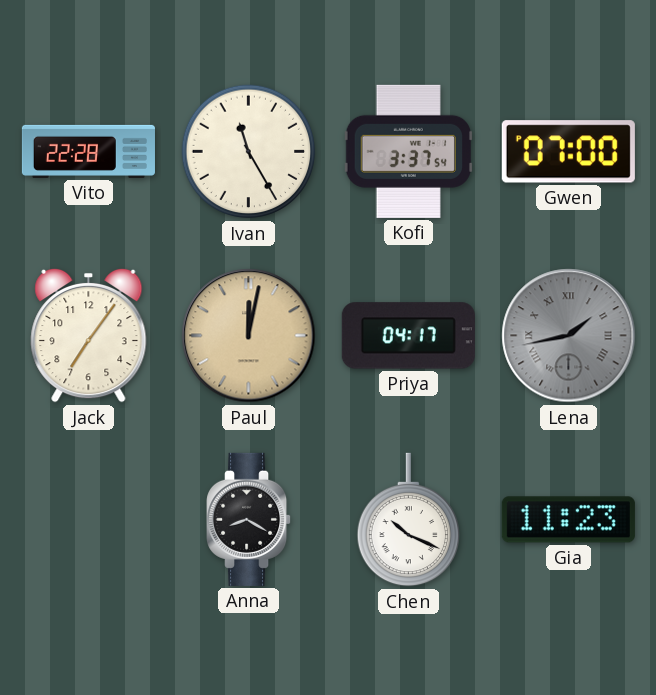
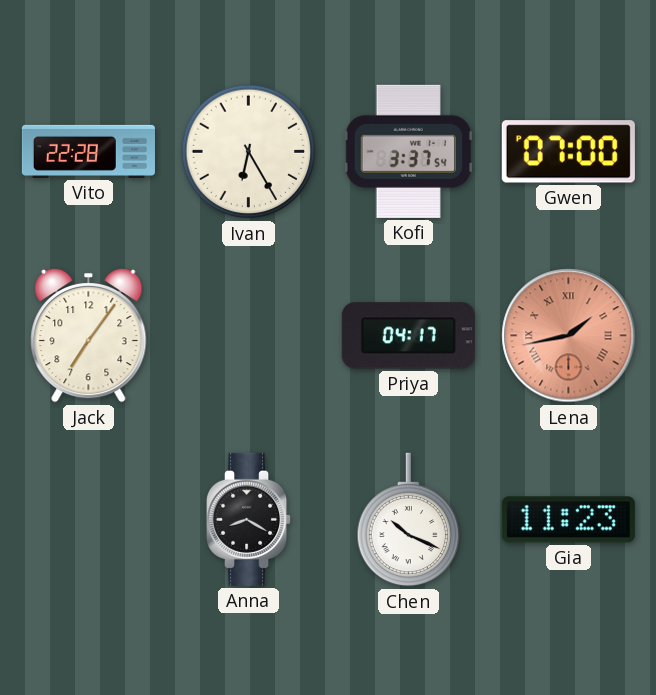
Ivan: 11:25 -> 6:25
Paul: 12:02 -> none
Lena dial: grey -> salmon
